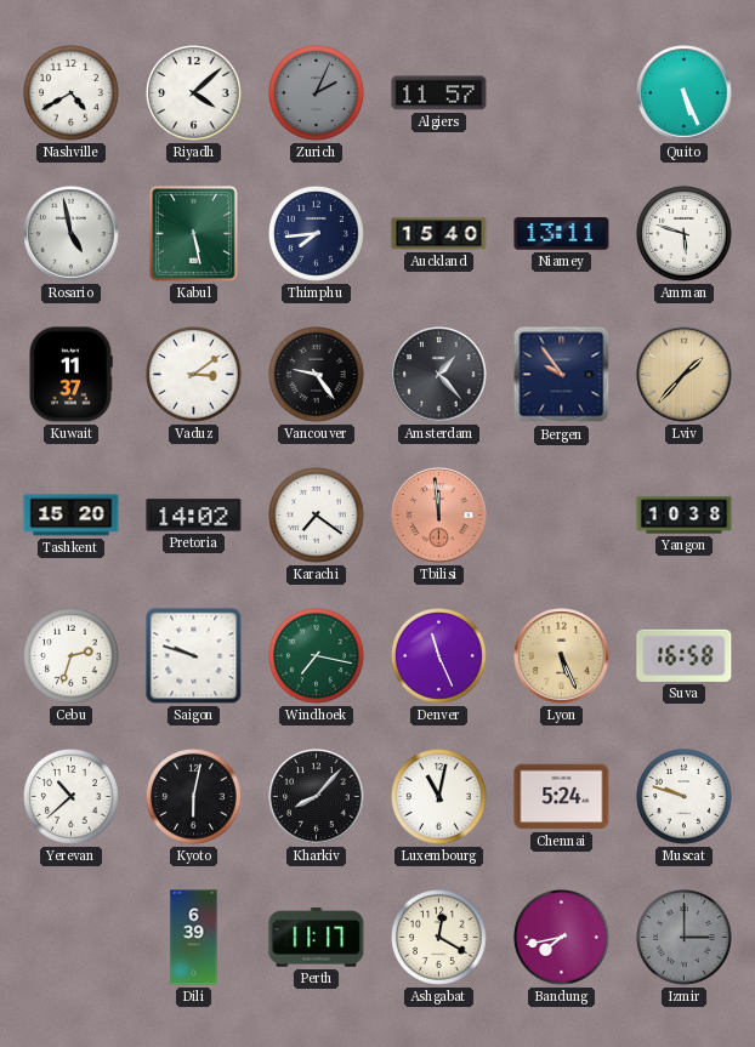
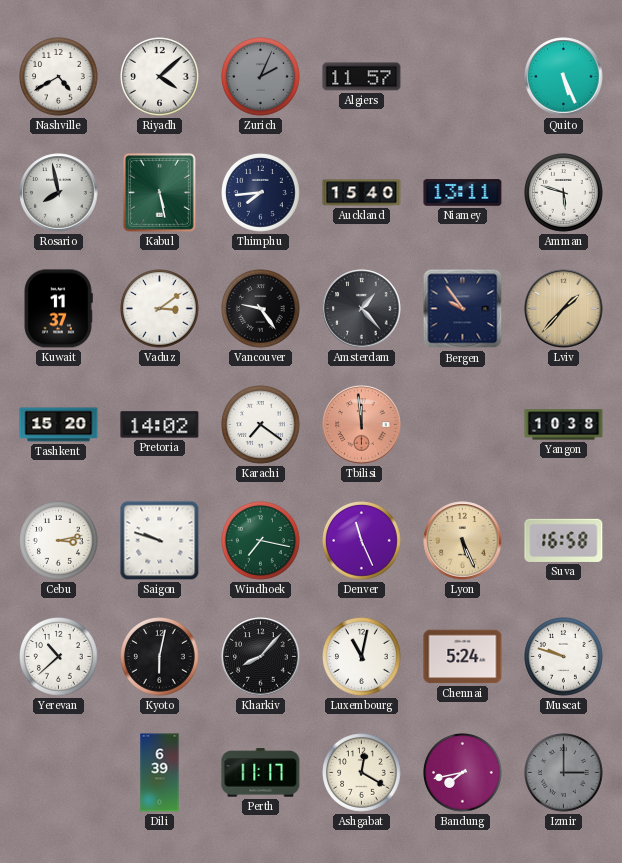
Rosario: 4:58 -> 7:58
Cebu: 2:33 -> 3:13
